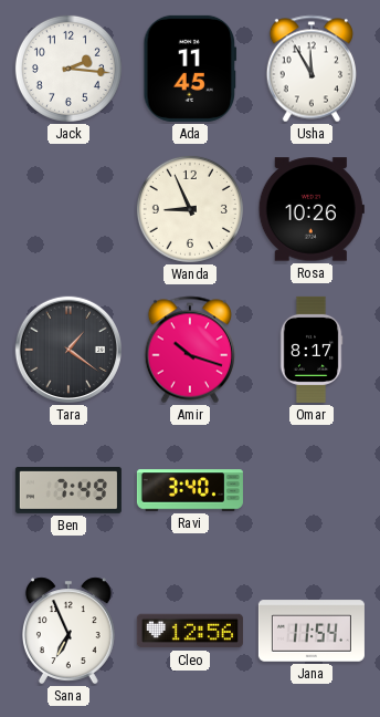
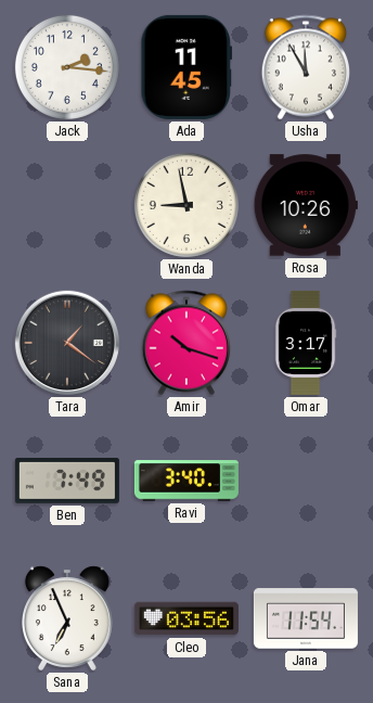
Wanda: 8:56 -> 8:58
Omar: 8:17 -> 3:17
Cleo: 12:56 -> 03:56
